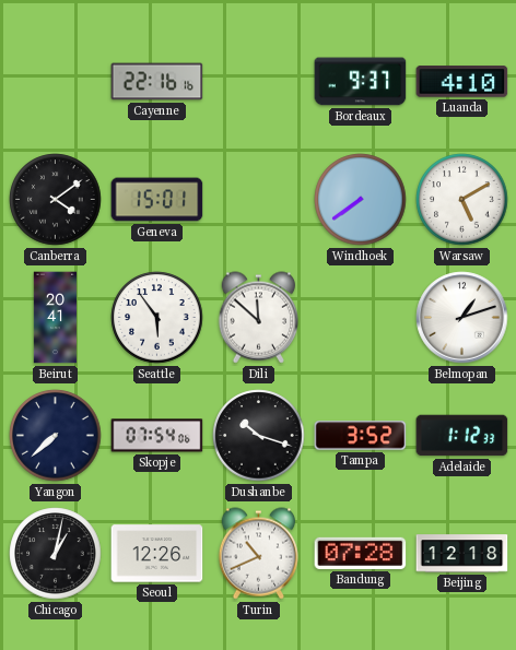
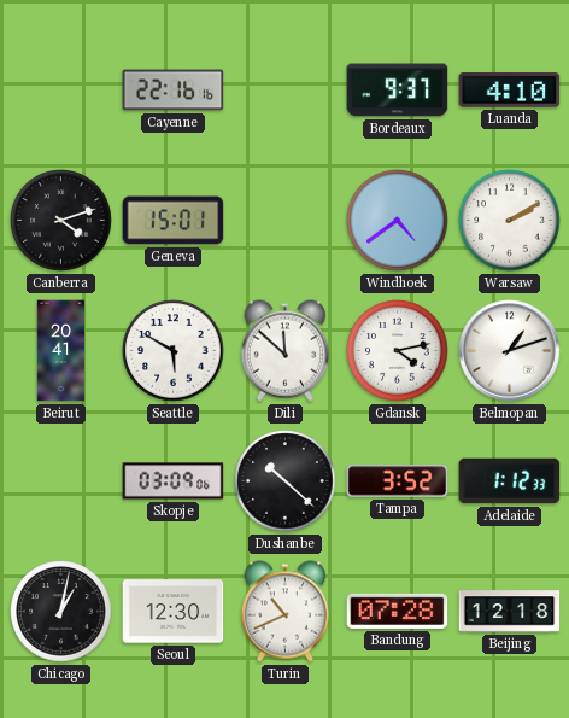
Canberra: 4:09 -> 4:12
Windhoek: 7:39 -> 4:39
Warsaw: 5:10 -> 2:10
Seattle: 5:54 -> 5:50
Gdansk: none -> 4:13
Yangon: 7:38 -> none
Skopje: 07:54 -> 03:09
Dushanbe: 10:18 -> 10:22
Seoul: 12:26 -> 12:30
